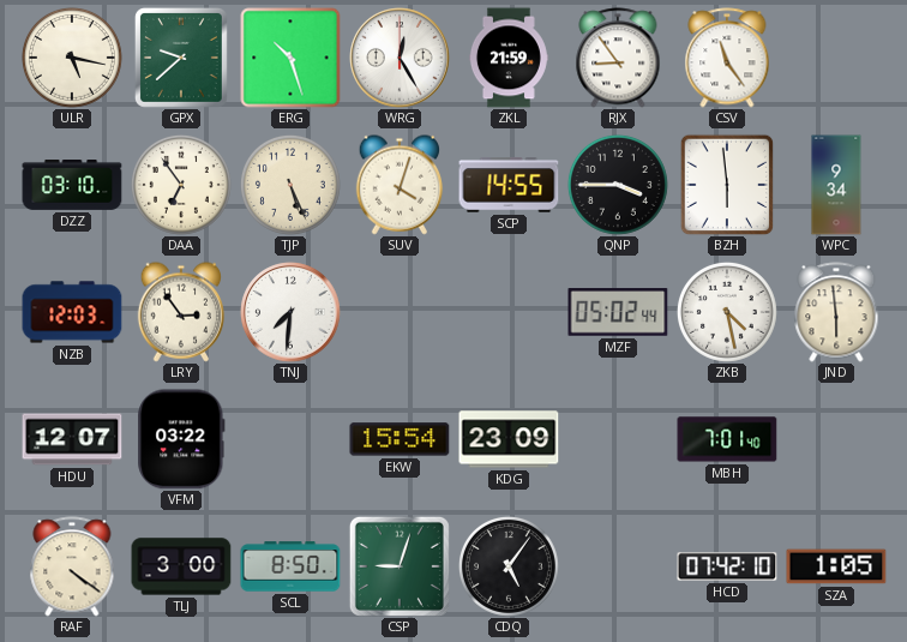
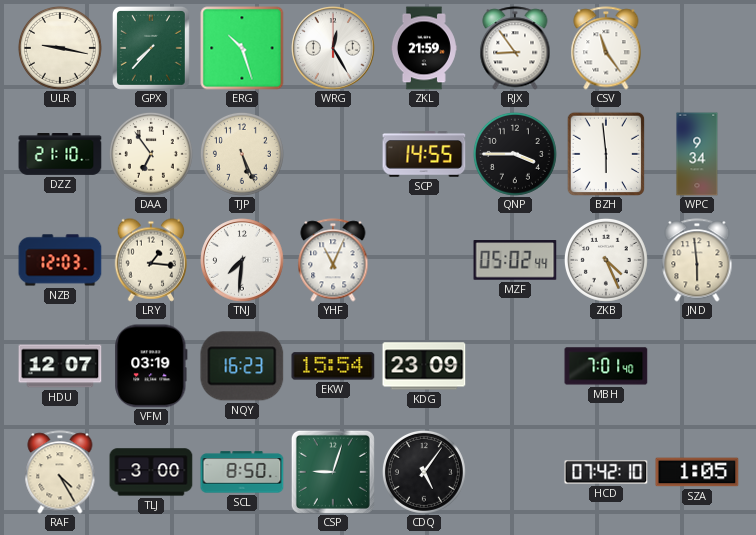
ULR: 5:17 -> 9:17
GPX: 9:38 -> 7:37
DZZ: 03:10 -> 21:10
SUV: 4:03 -> none
LRY: 2:54 -> 1:16
YHF: none -> 11:04
ZKB: 4:28 -> 4:26
VFM: 03:22 -> 03:19
NQY: none -> 16:23
RAF: 4:21 -> 4:25
